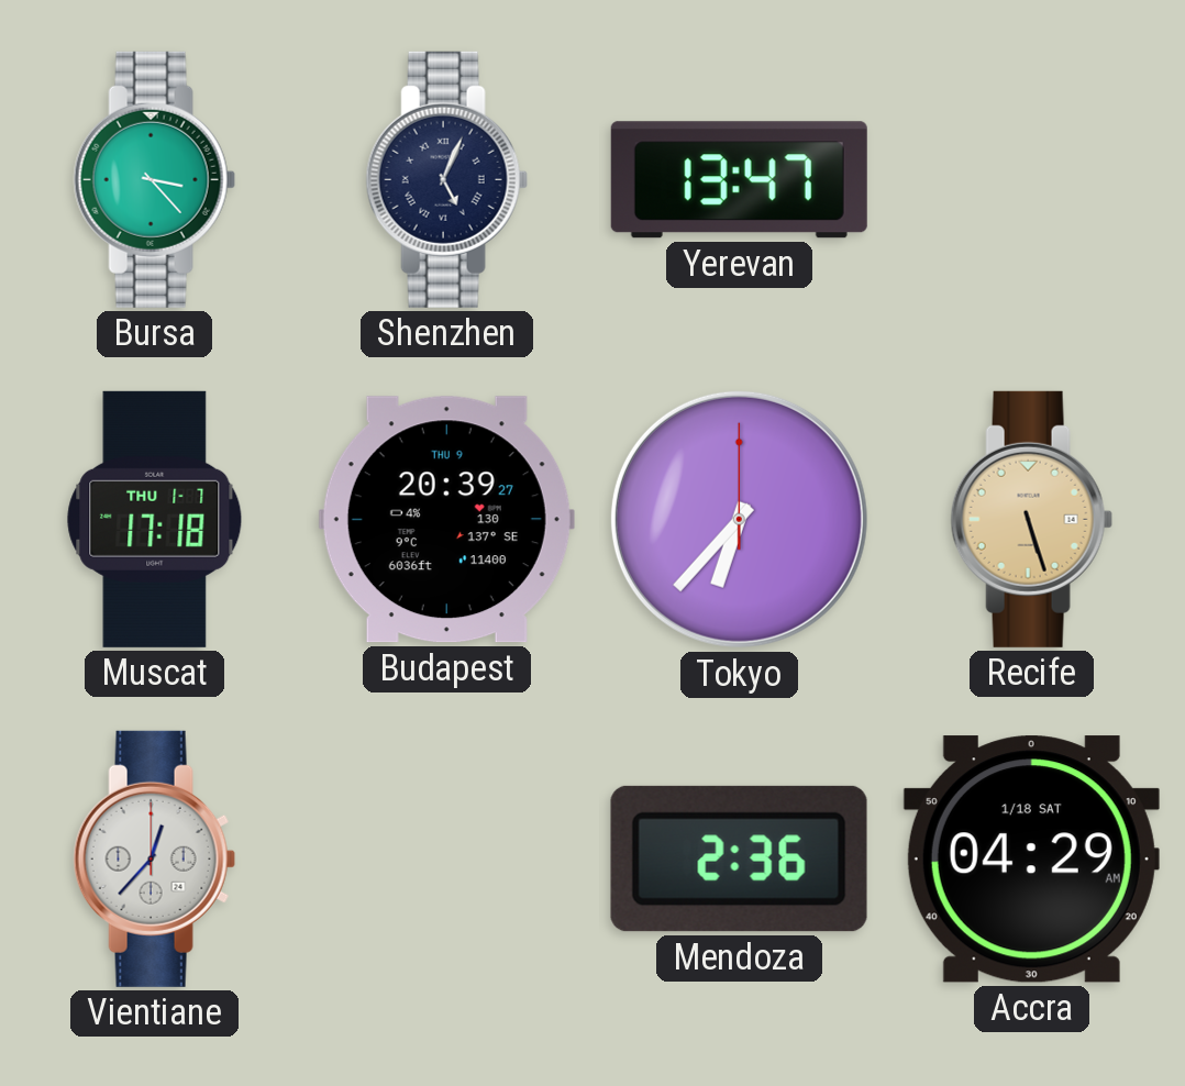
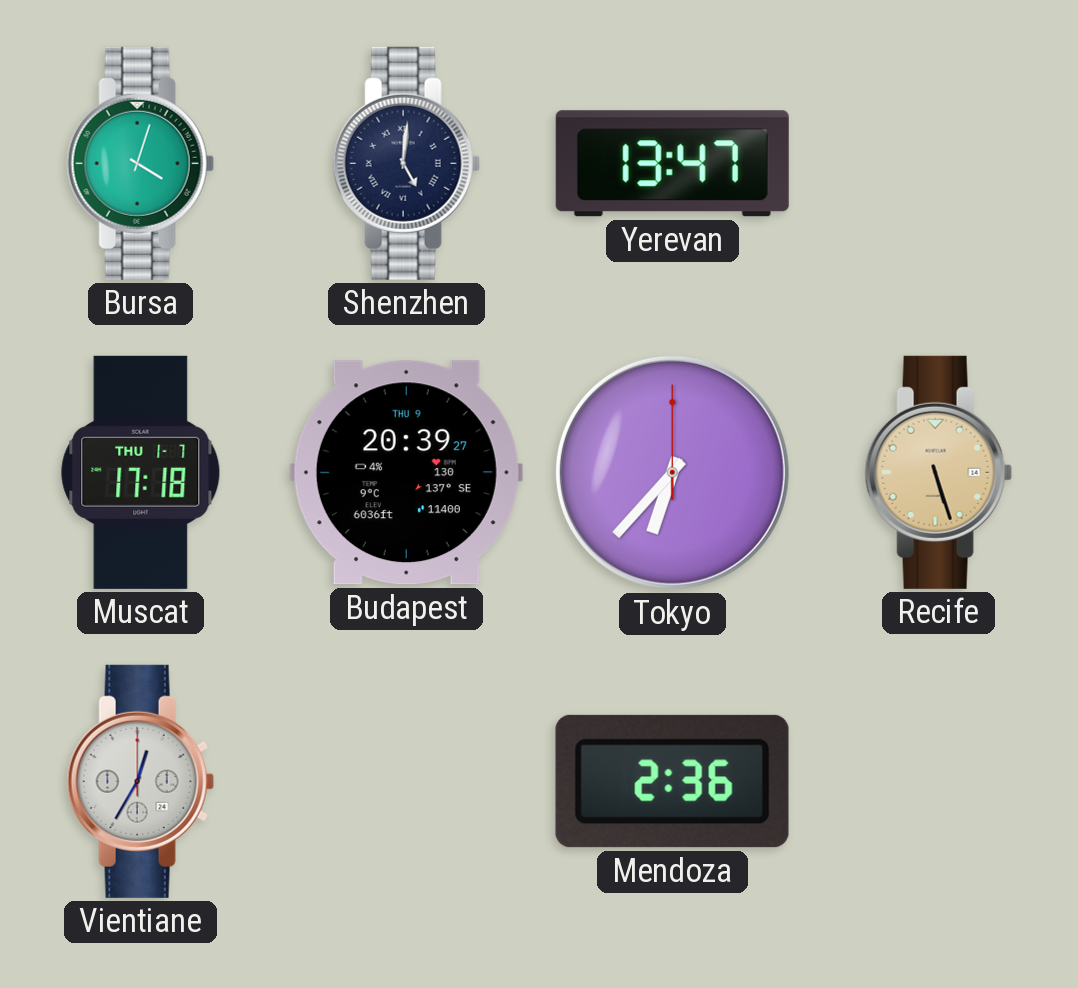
Bursa: 3:23 -> 4:03
Shenzhen: 5:04 -> 5:01
Vientiane: 12:37 -> 12:35
Accra: 04:29 -> none
